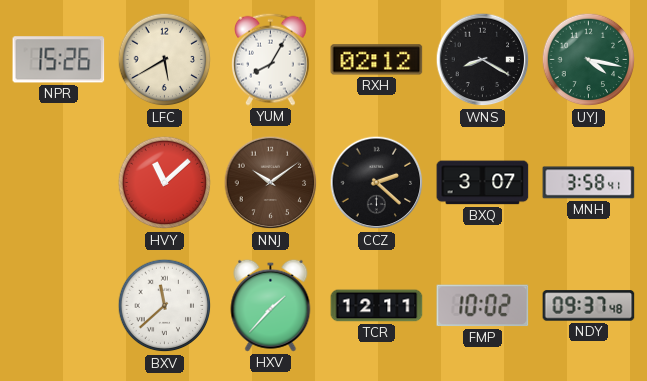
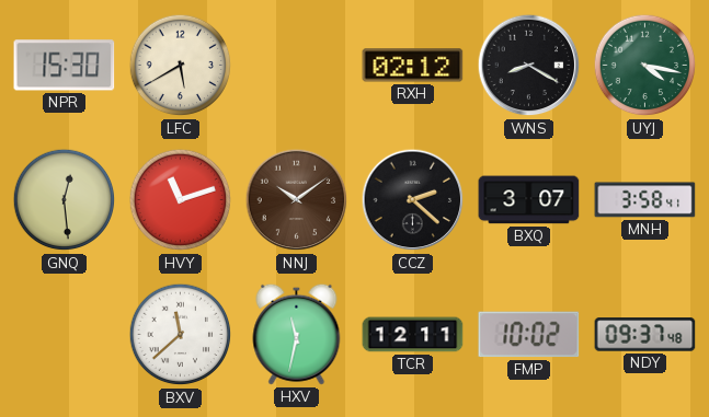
NPR: 15:26 -> 15:30
YUM: 8:05 -> none
GNQ: none -> 12:29
HVY: 11:08 -> 11:12
HXV: 1:37 -> 11:32
